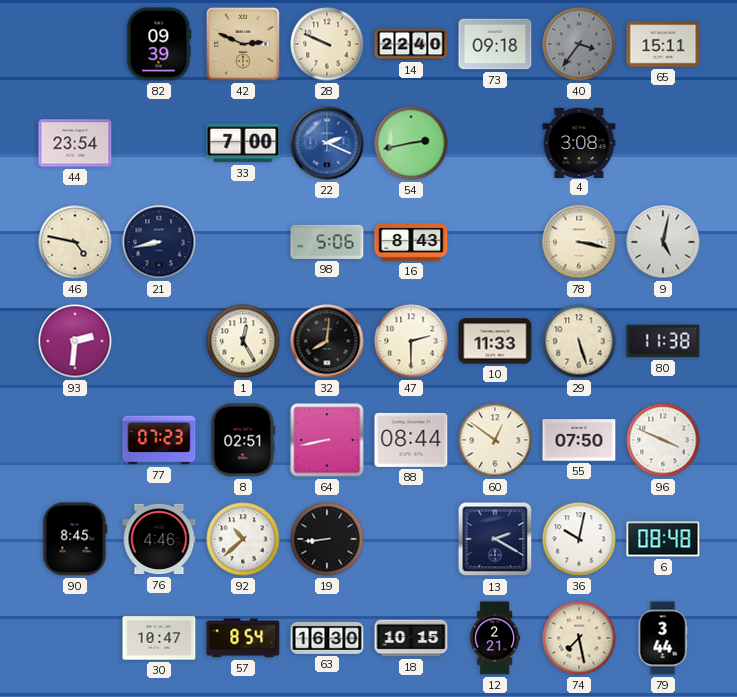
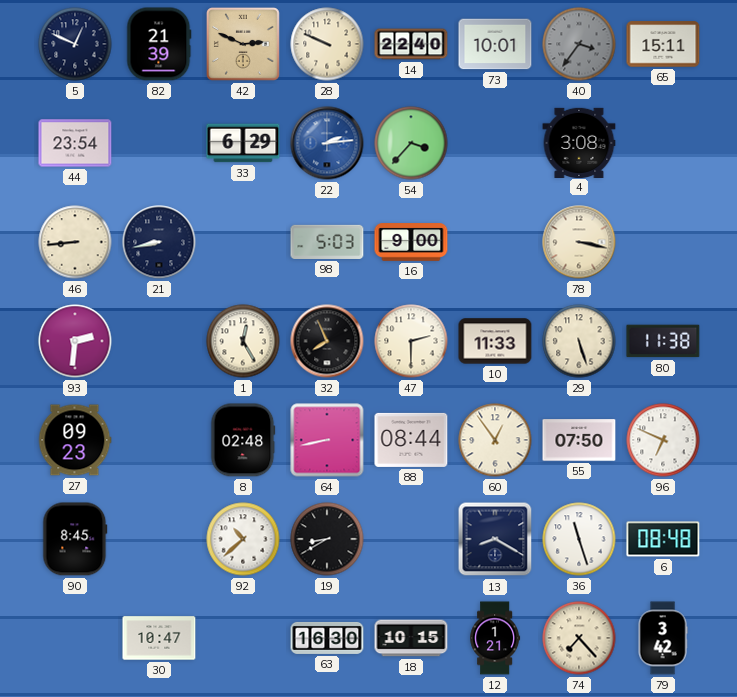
5: none -> 12:49
82: 09:39 -> 21:39
73: 09:18 -> 10:01
33: 7:00 -> 6:29
22: 2:19 -> 2:14
54: 2:43 -> 3:37
46: 4:47 -> 8:44
98: 5:06 -> 5:03
16: 8:43 -> 9:00
9: 5:02 -> none
32: 8:01 -> 7:56
27: none -> 09:23
77: 07:23 -> none
8: 02:51 -> 02:48
60: 12:51 -> 12:54
96: 3:49 -> 6:49
76: 4:46 -> none
19: 8:44 -> 8:40
13: 2:20 -> 8:20
36: 10:02 -> 11:27
57: 8:54 -> none
12: 2:21 -> 1:21
74: 7:28 -> 7:23
79: 3:44 -> 3:42
